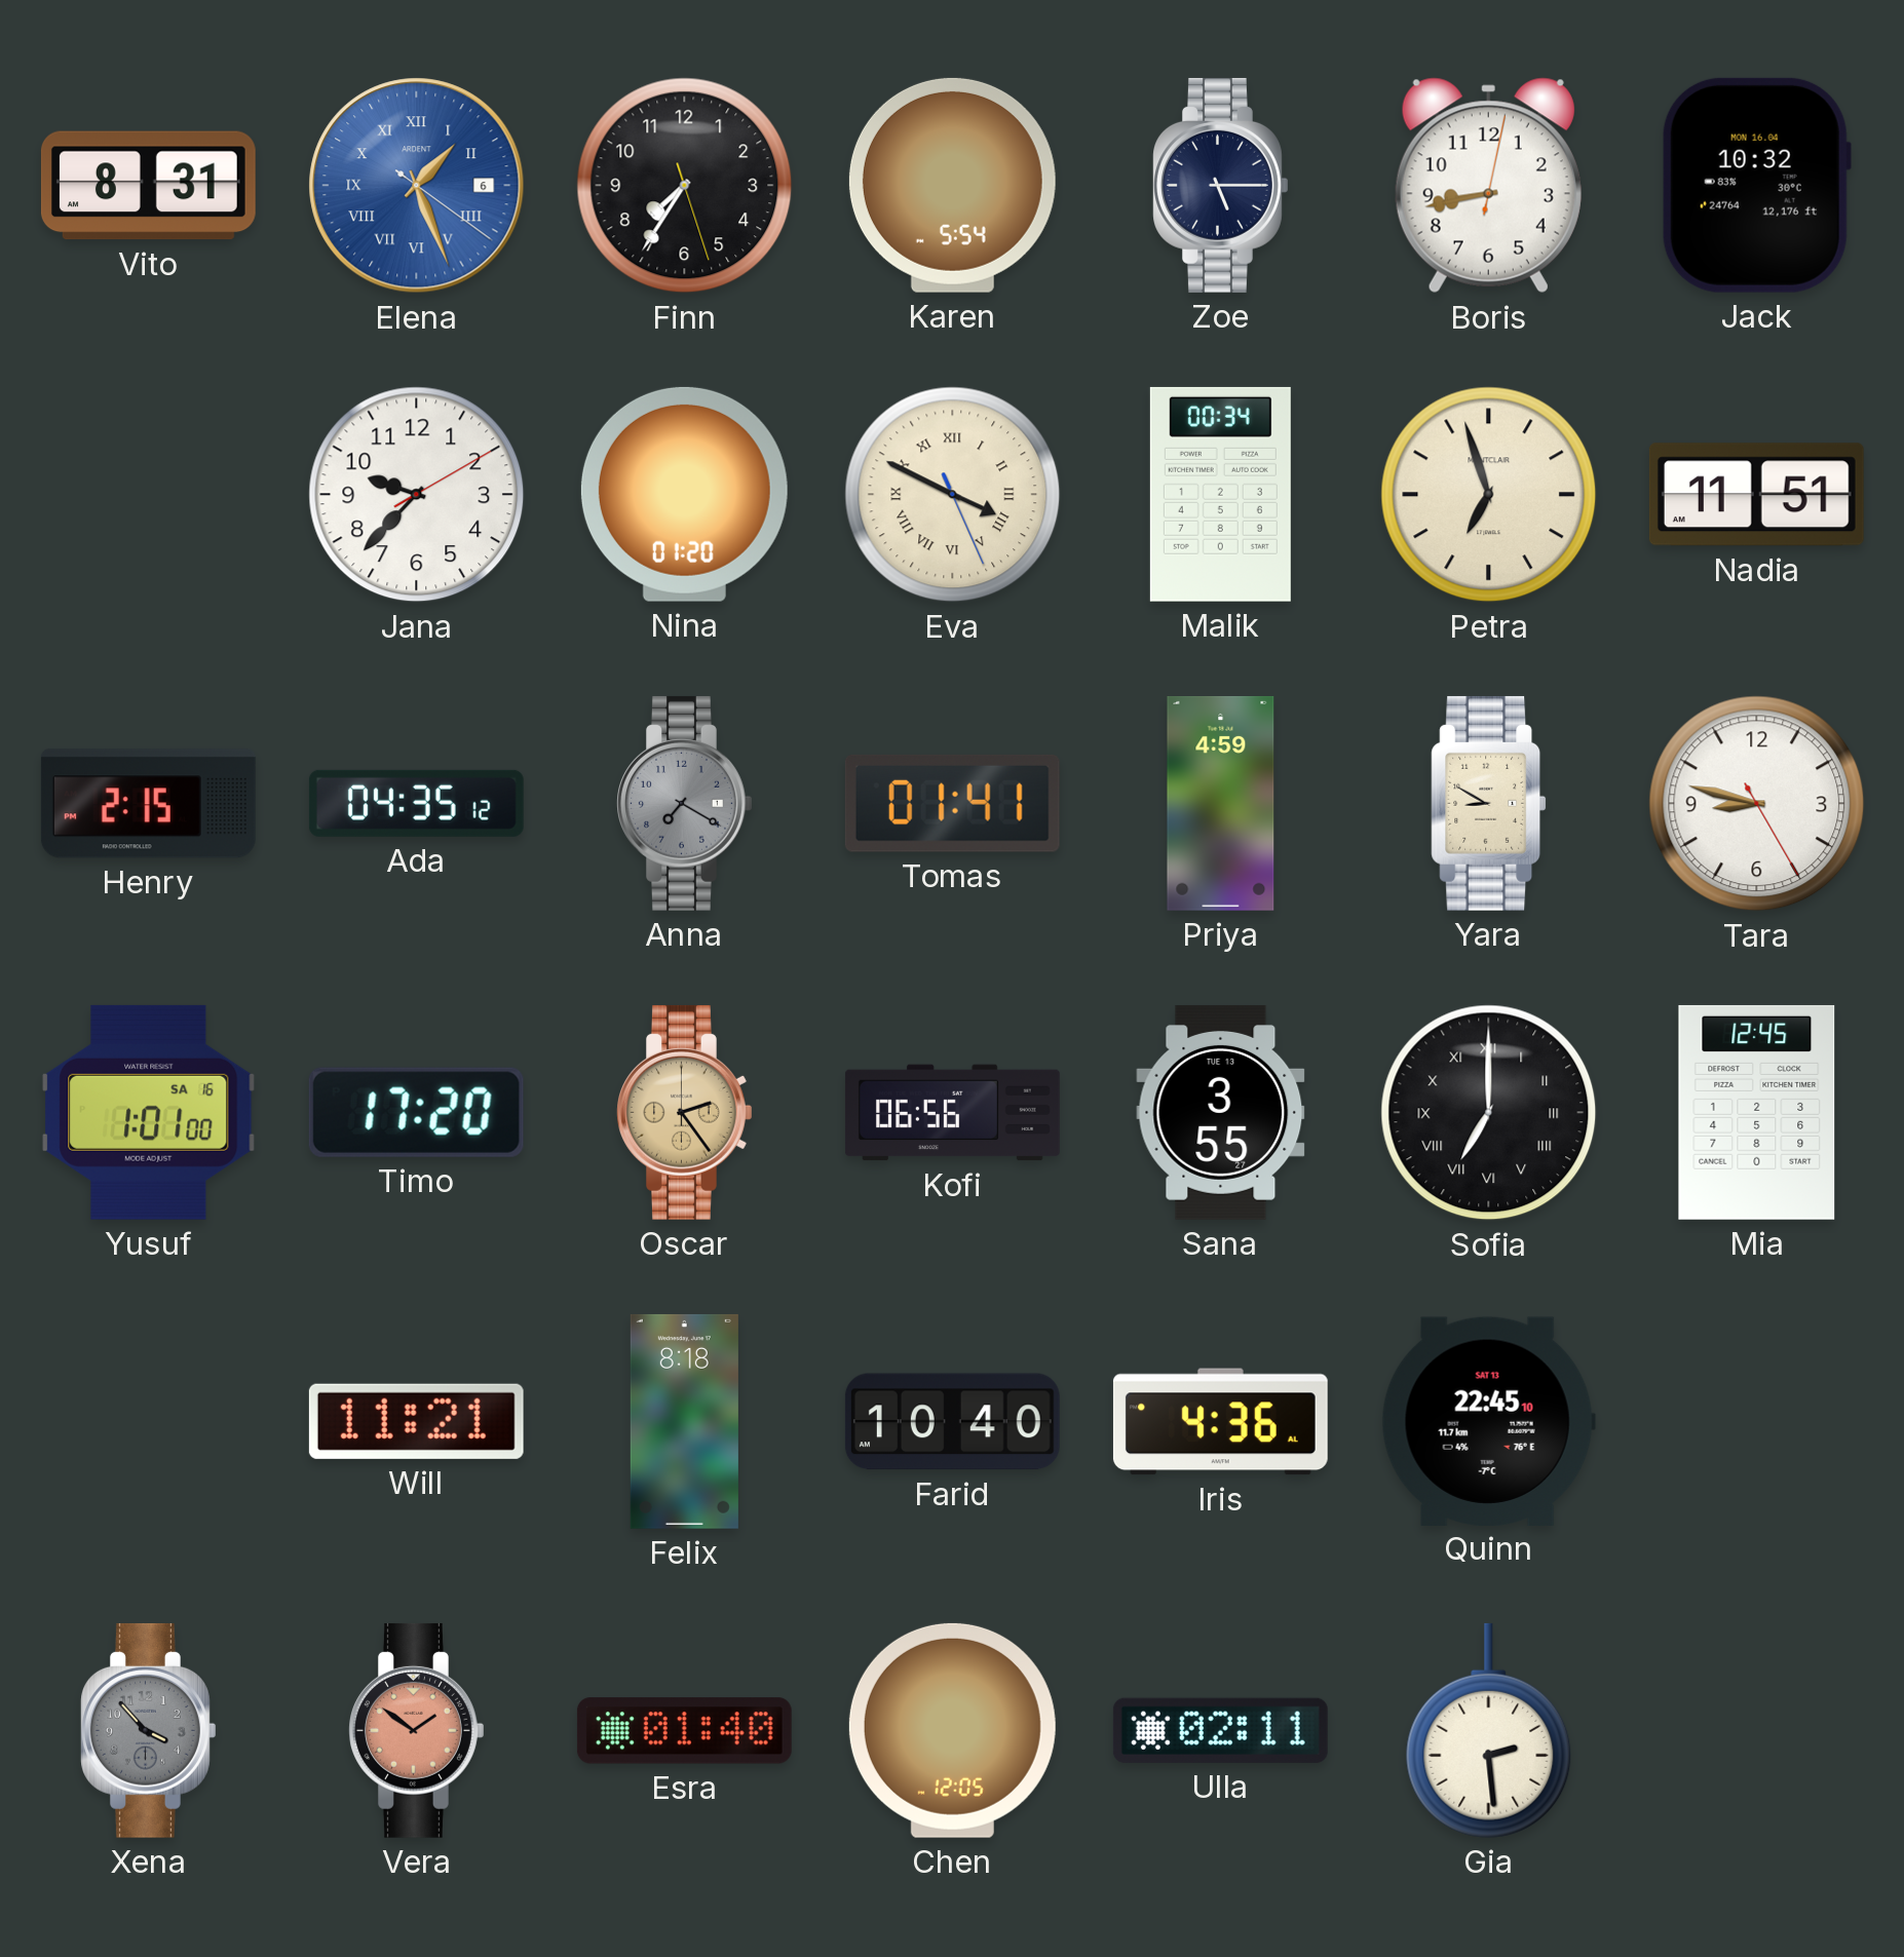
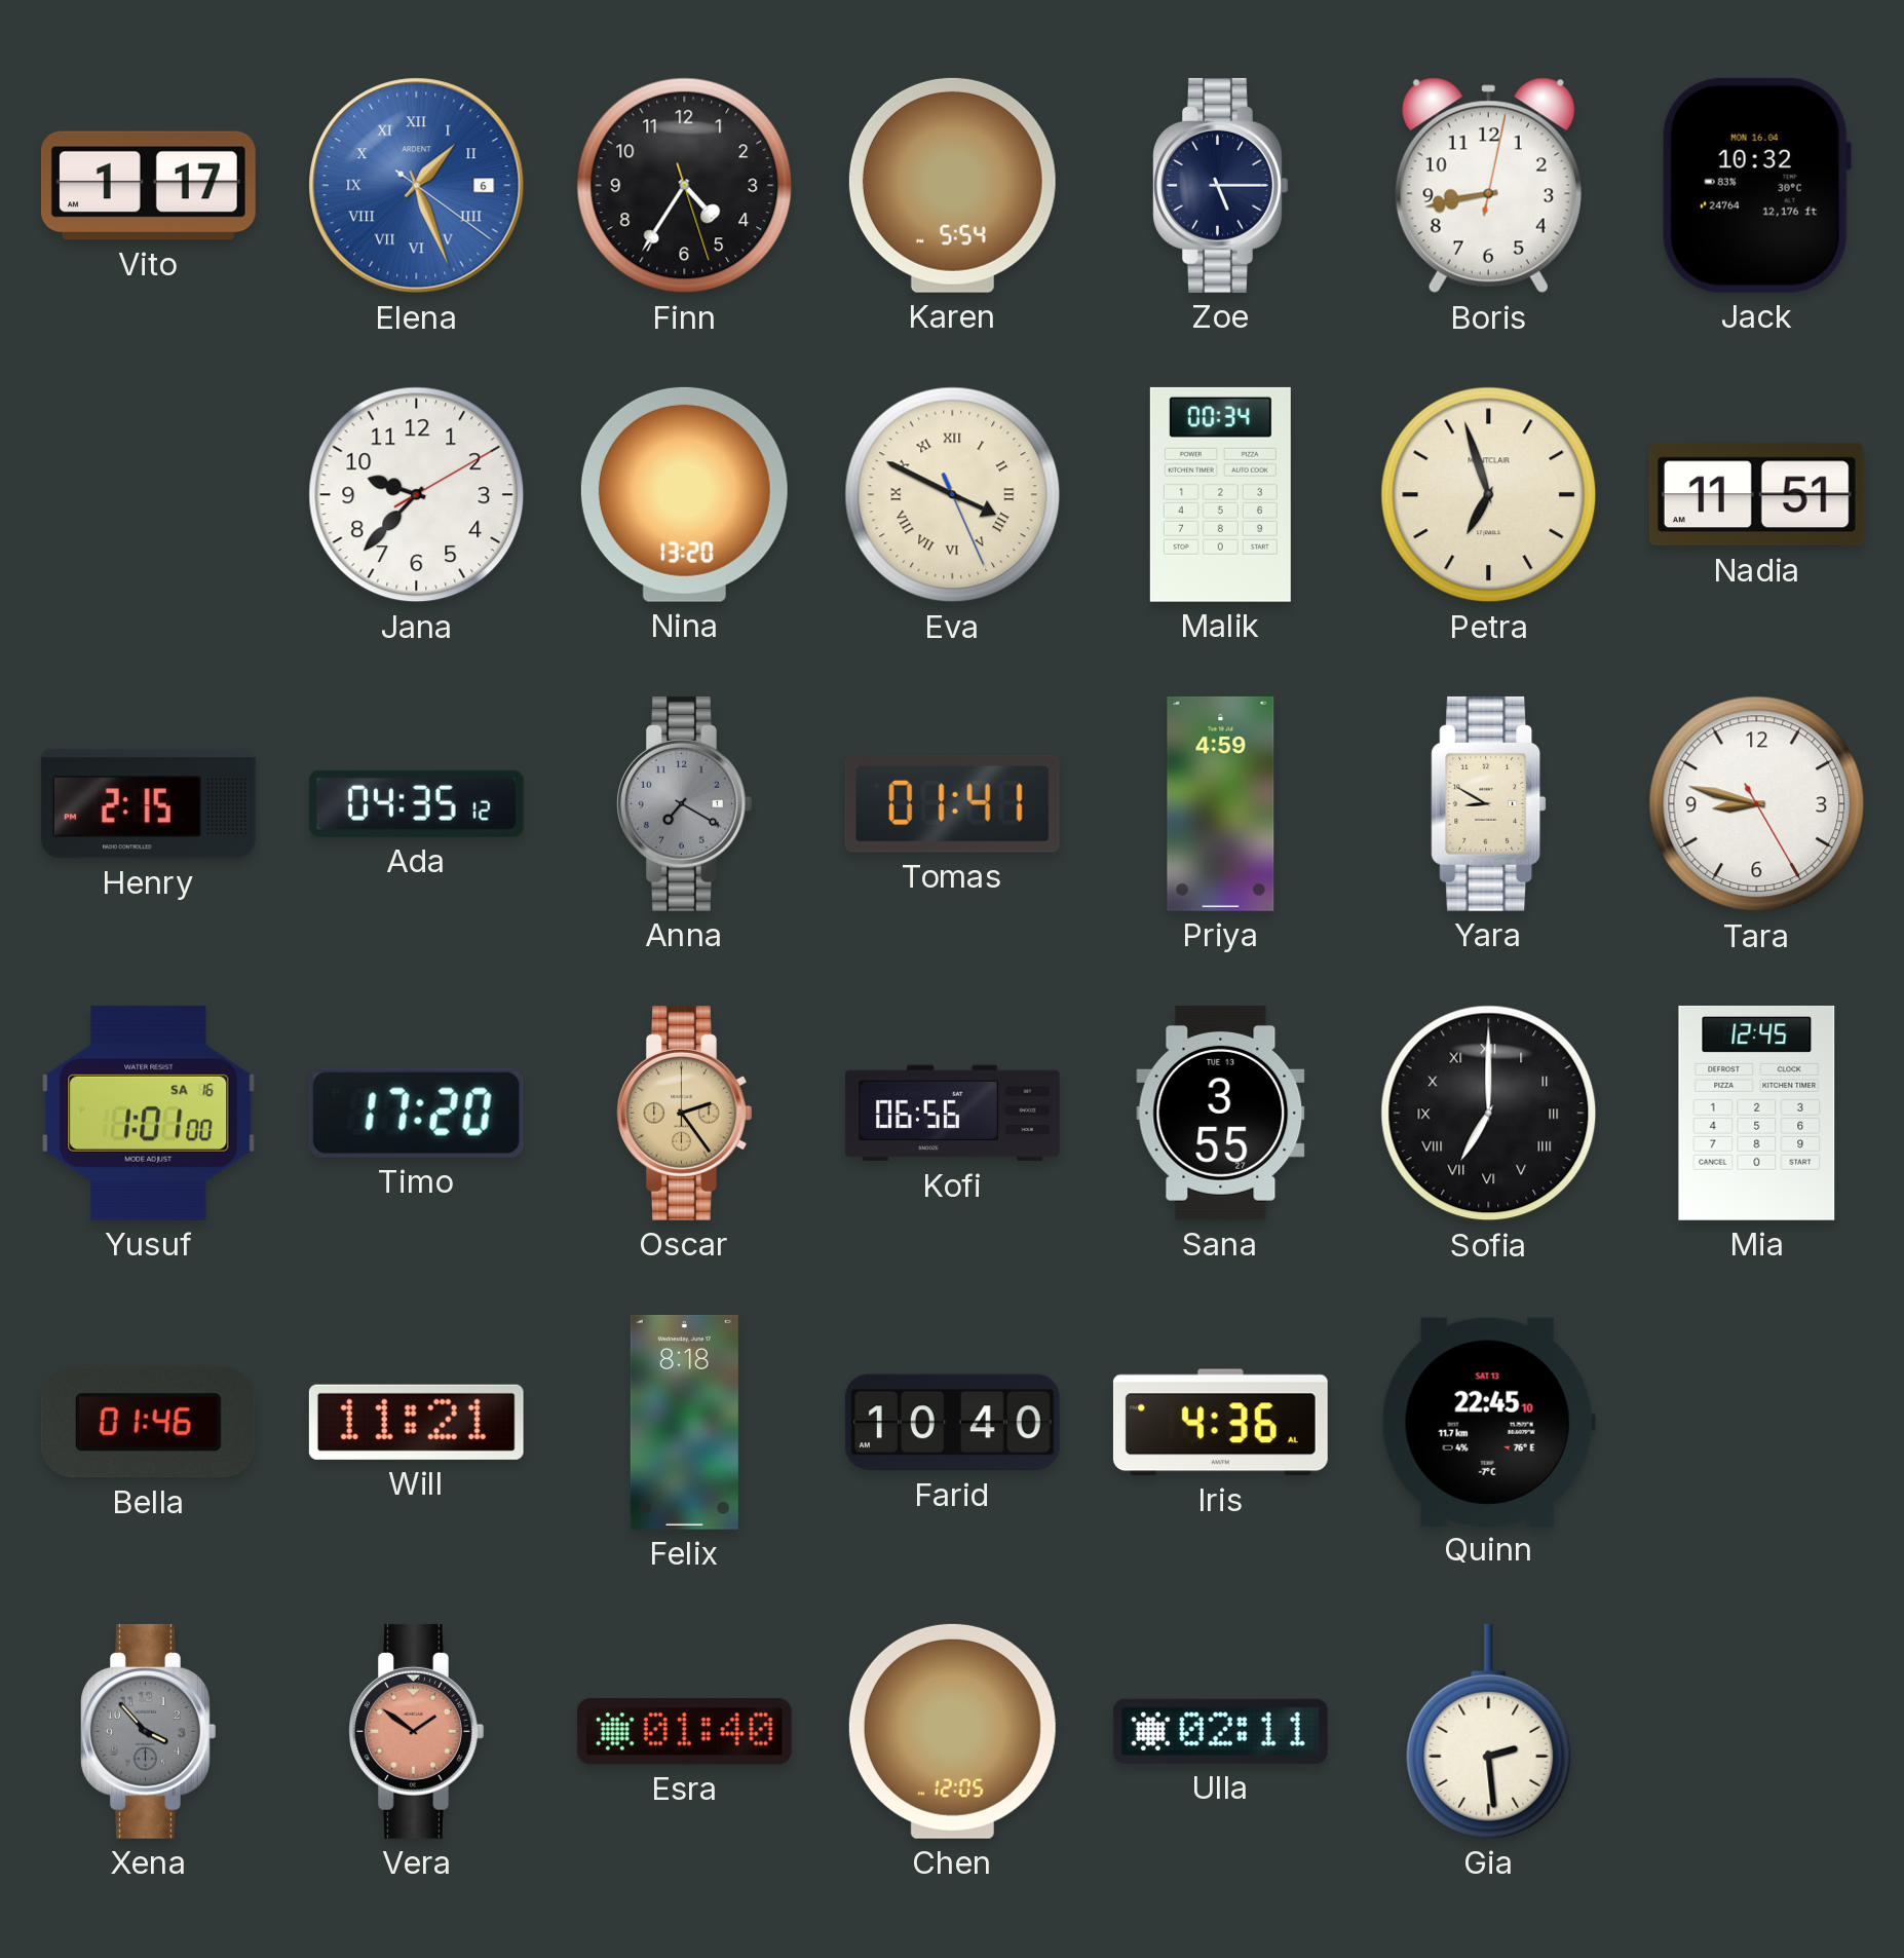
Vito: 8:31 -> 1:17
Finn: 7:35 -> 4:35
Nina: 01:20 -> 13:20
Bella: none -> 01:46
